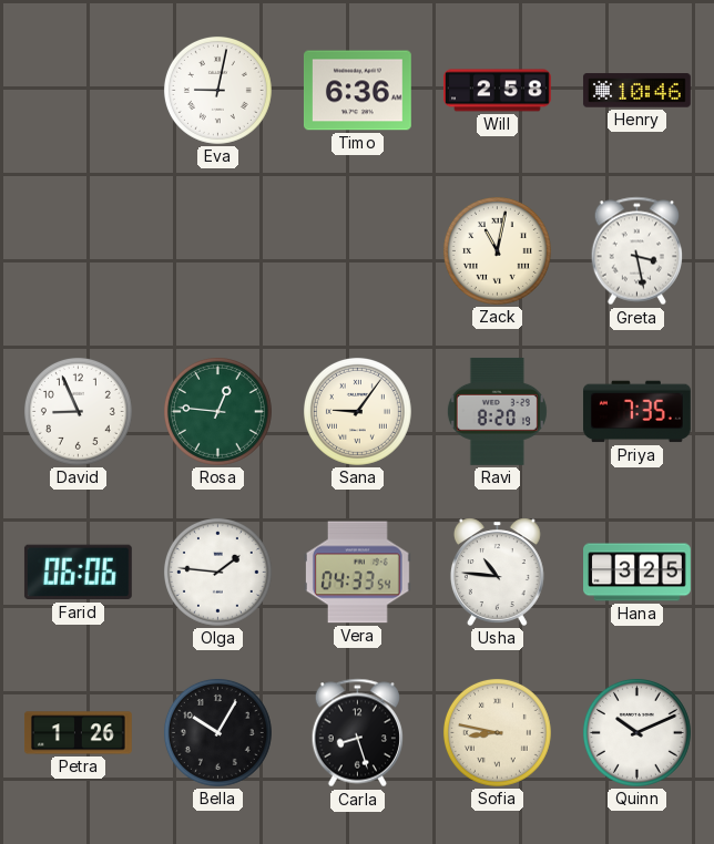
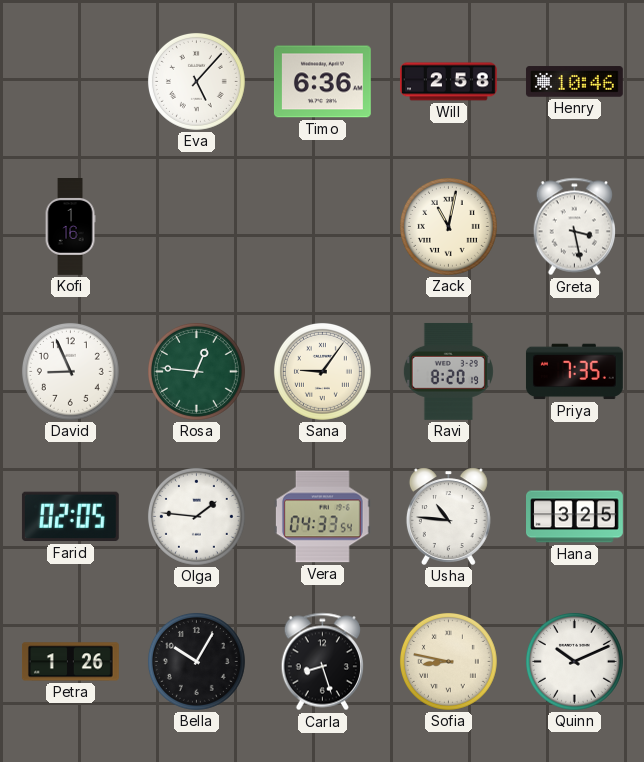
Eva: 9:02 -> 5:07
Kofi: none -> 1:16
Farid: 06:06 -> 02:05
